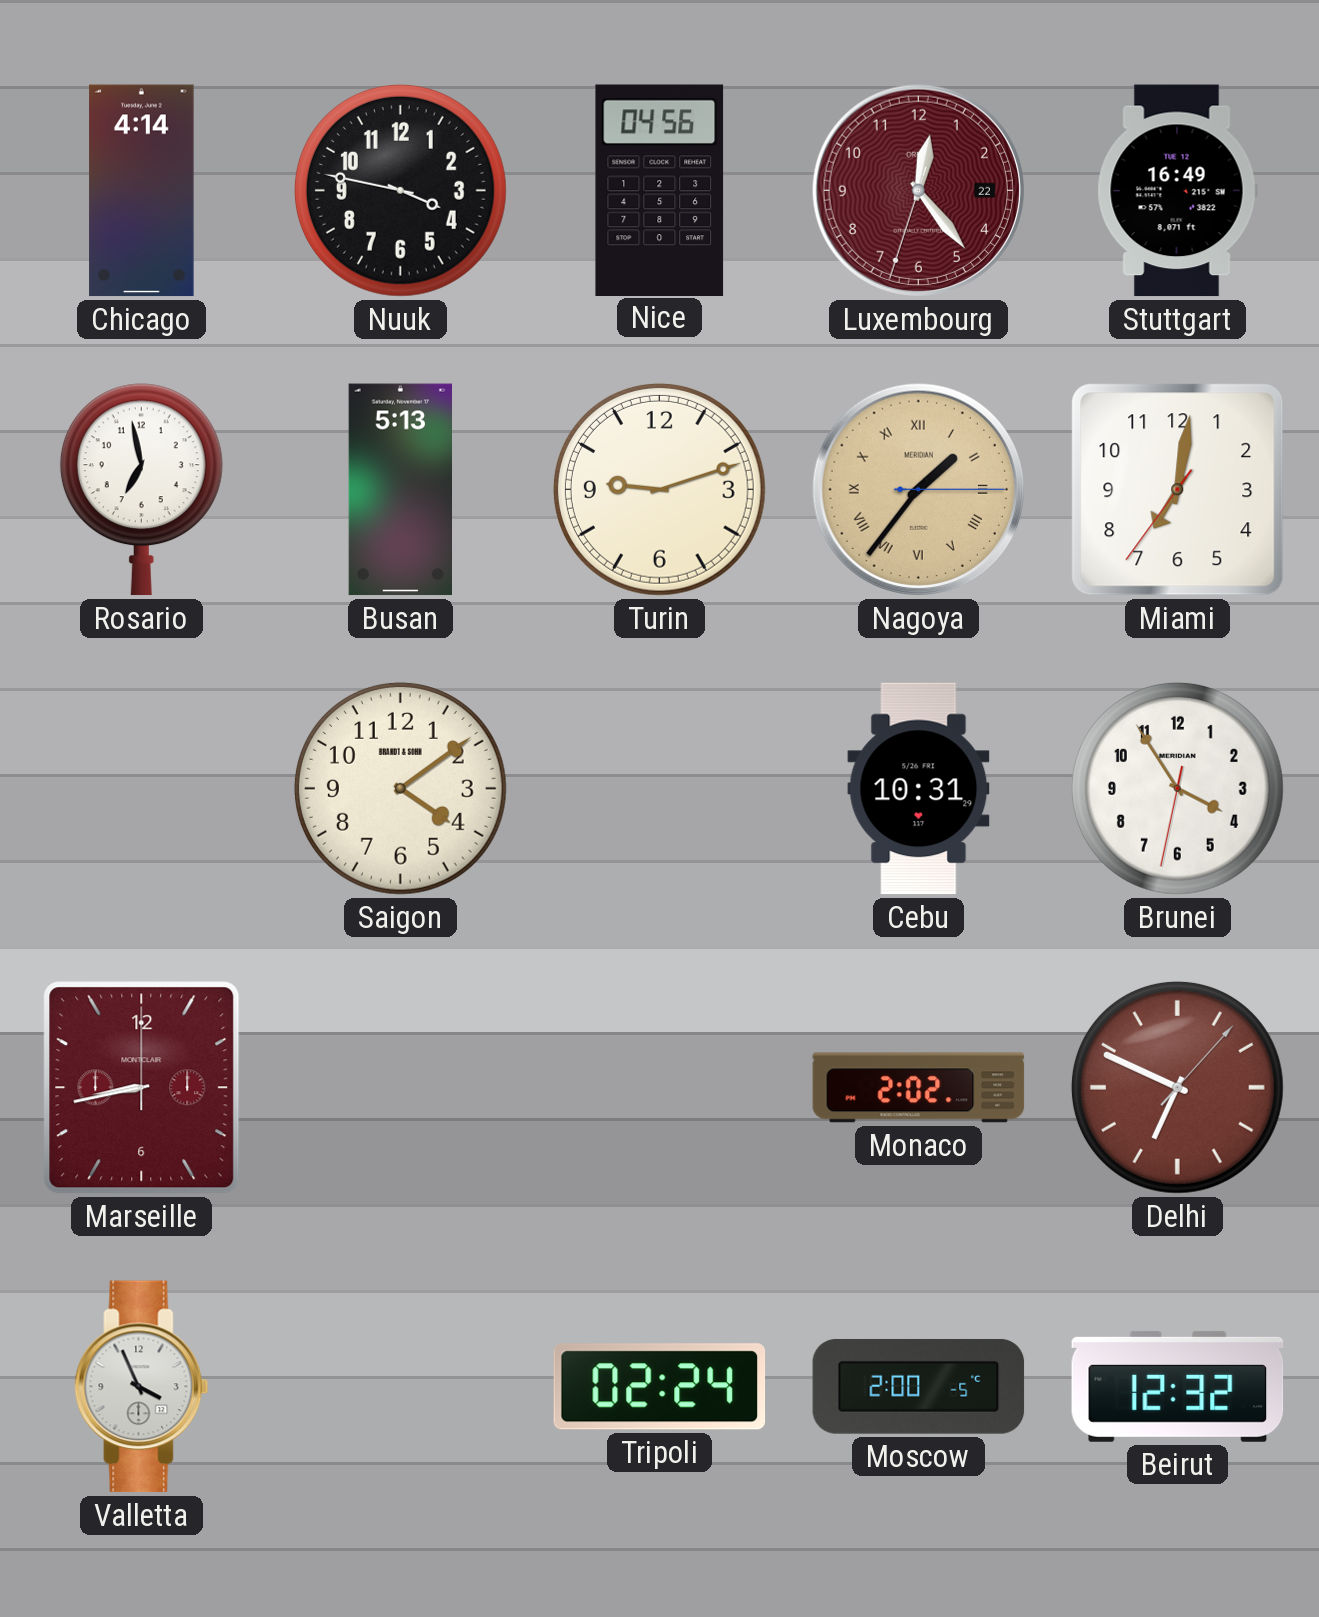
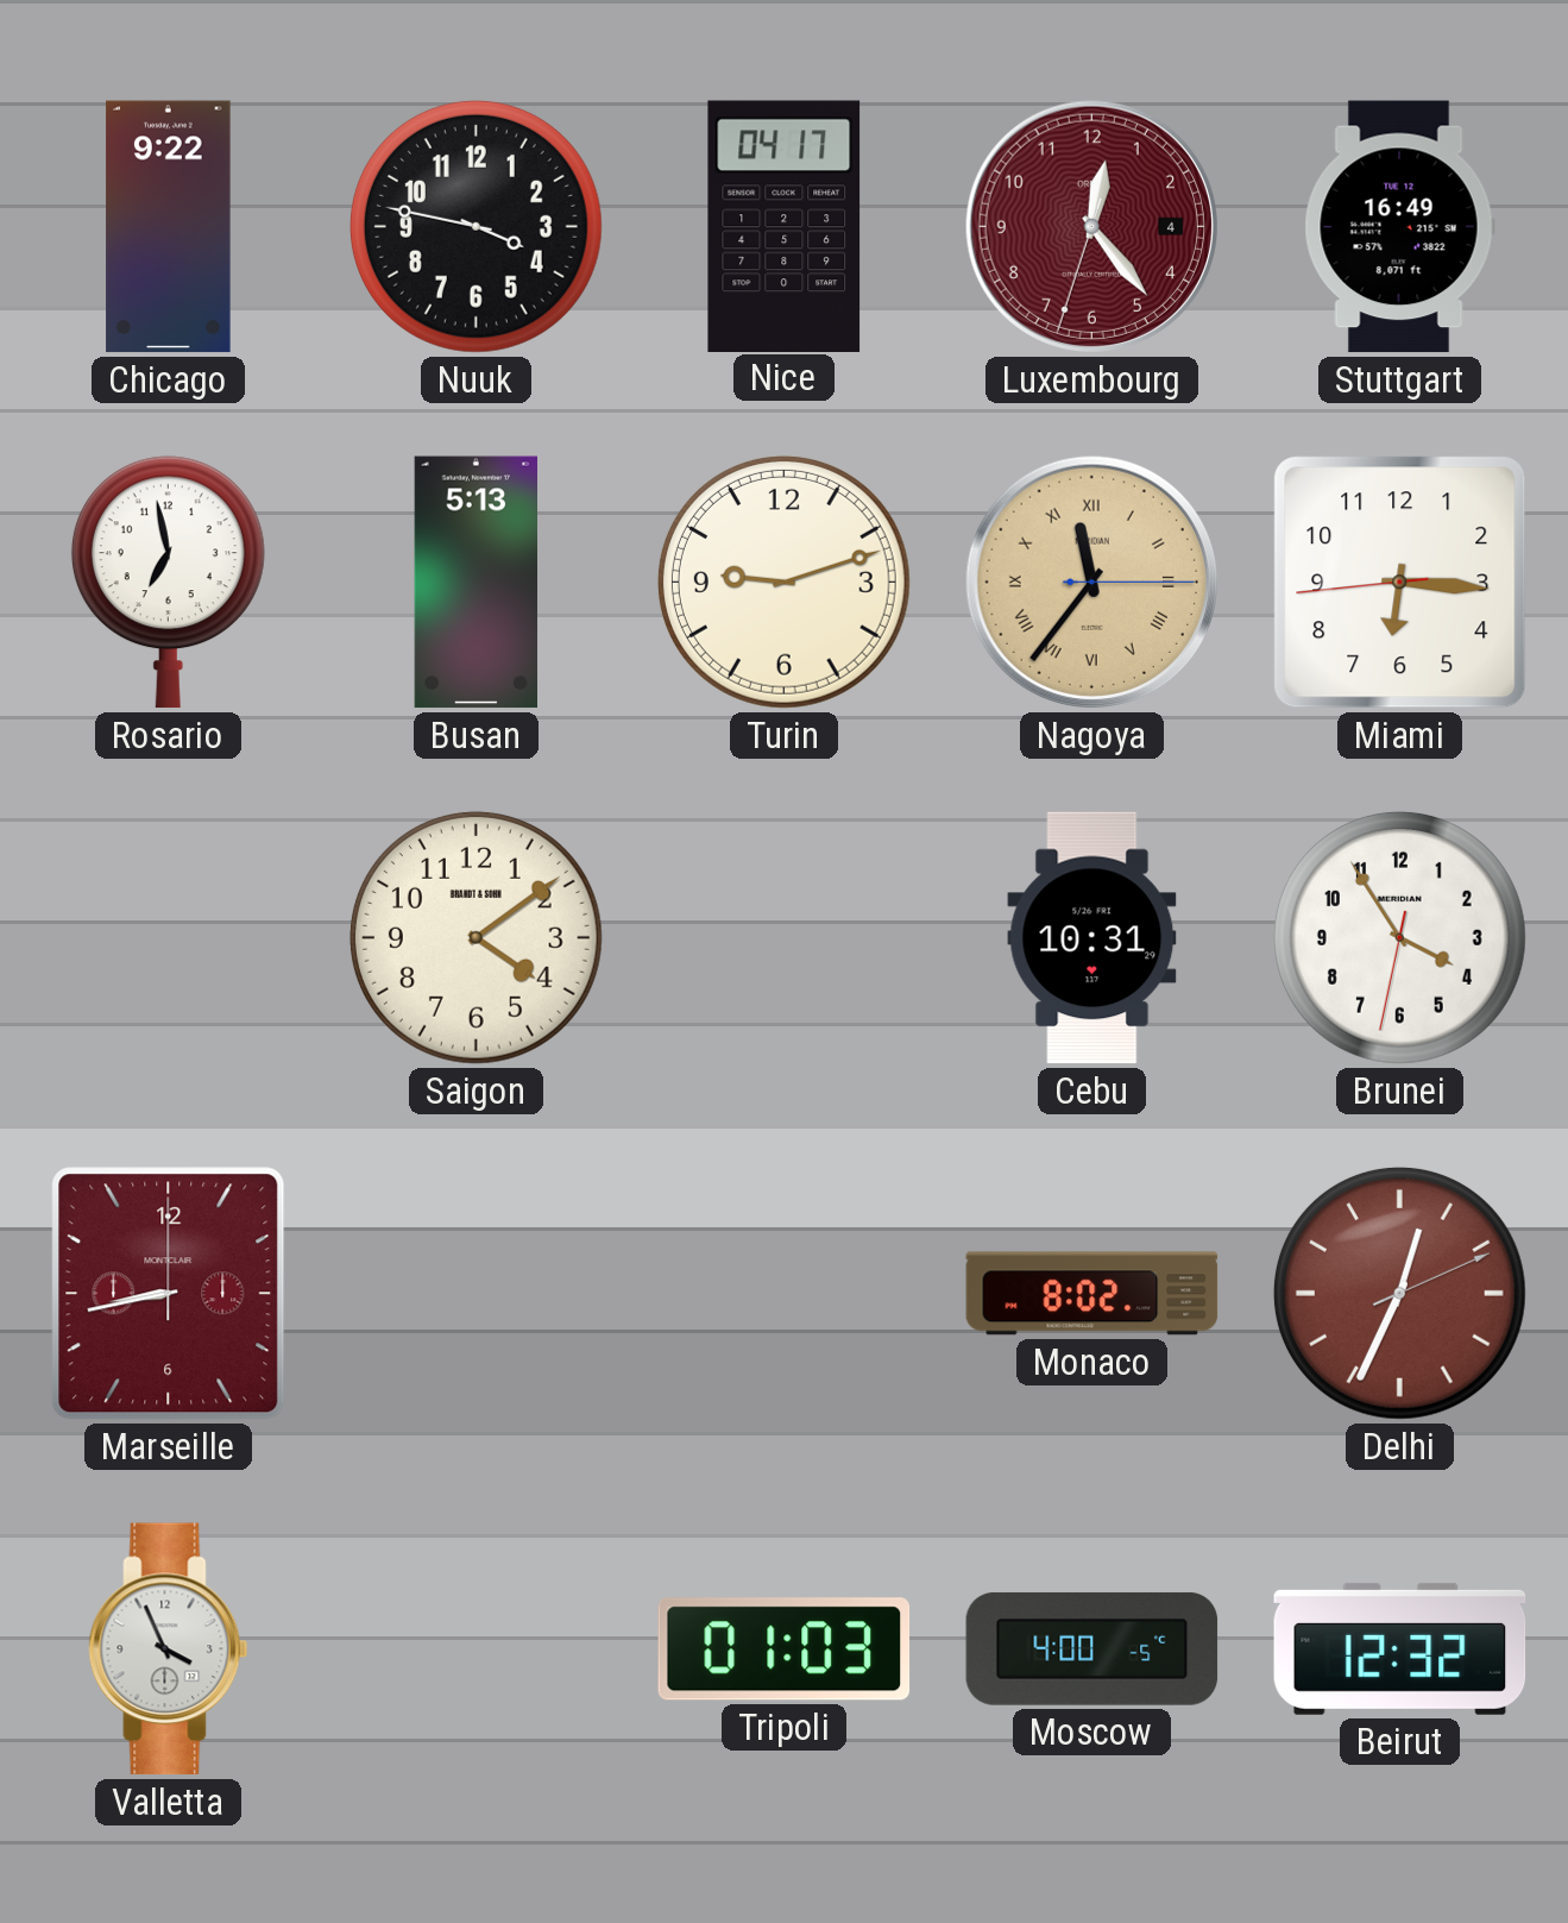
Chicago: 4:14 -> 9:22
Nice: 04:56 -> 04:17
Luxembourg date: 22 -> 4
Nagoya: 1:36 -> 11:36
Miami: 7:01 -> 6:15
Monaco: 2:02 -> 8:02
Delhi: 6:49 -> 12:34
Tripoli: 02:24 -> 01:03
Moscow: 2:00 -> 4:00
